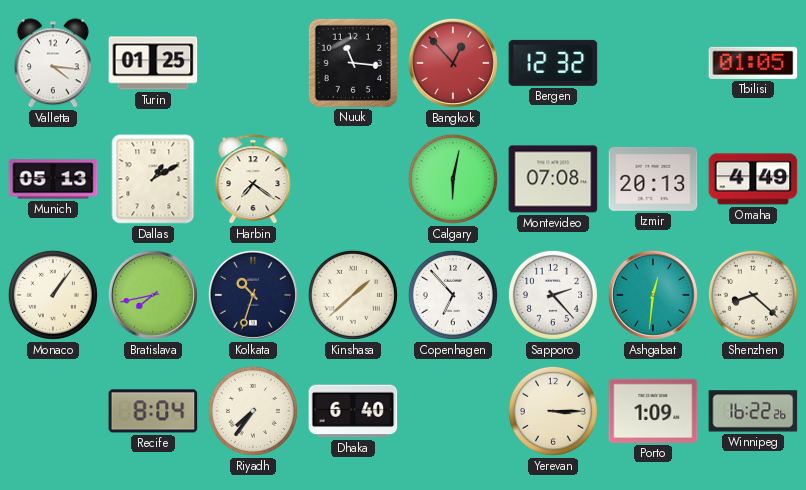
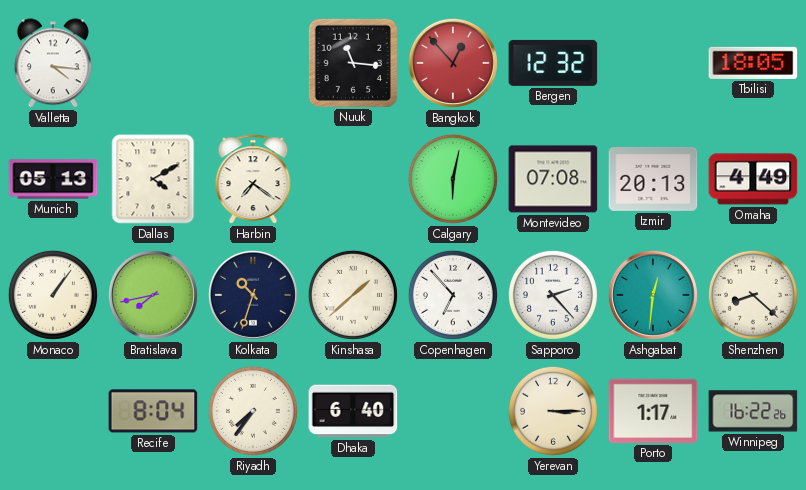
Turin: 01:25 -> none
Tbilisi: 01:05 -> 18:05
Dallas: 1:10 -> 4:10
Porto: 1:09 -> 1:17
